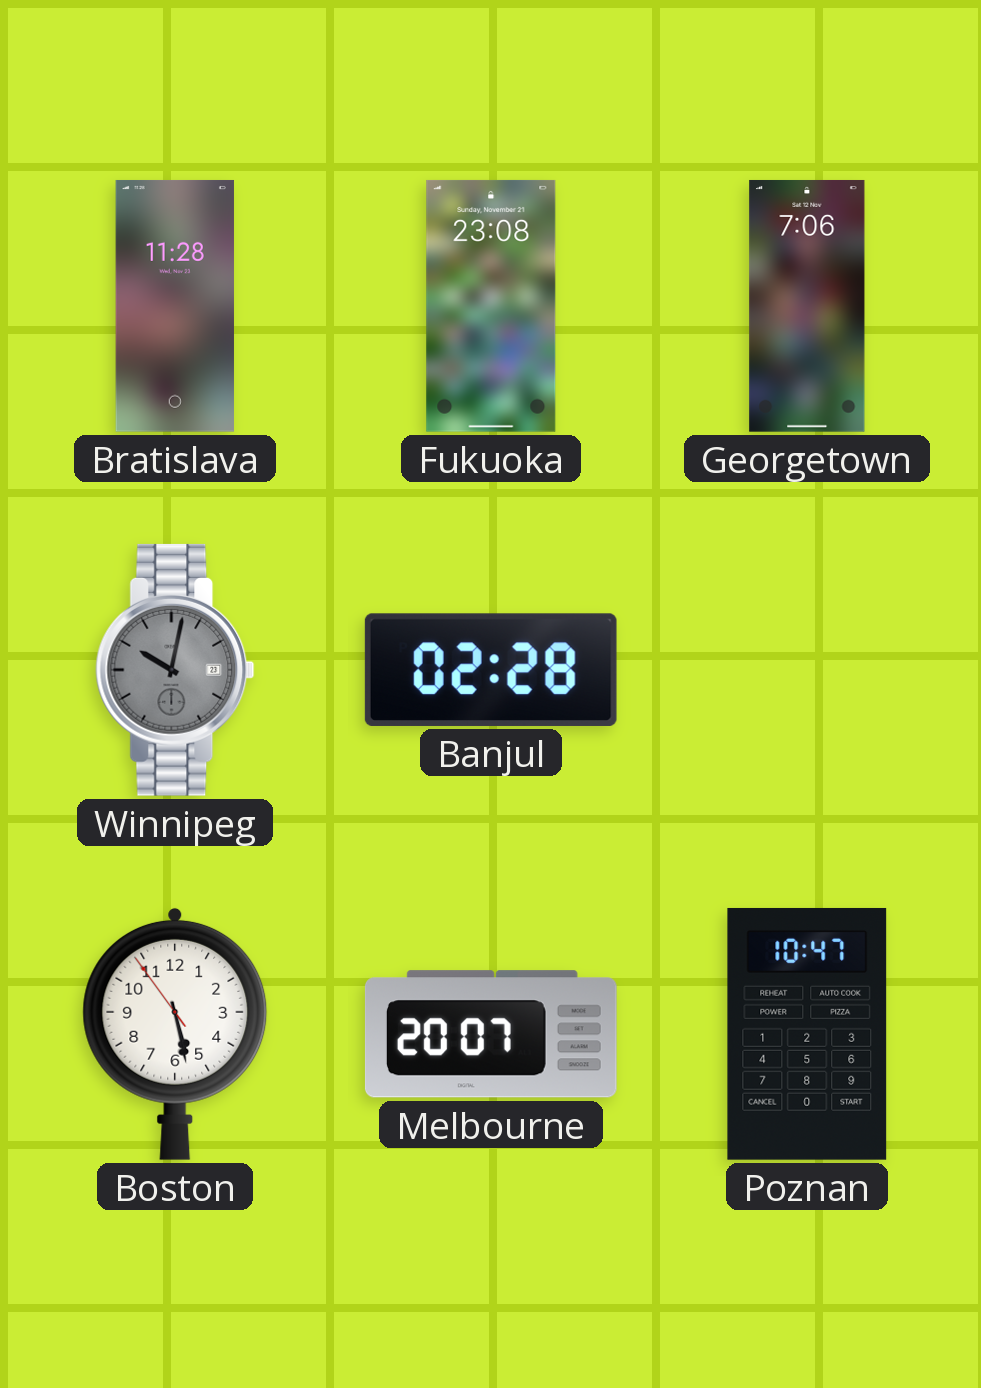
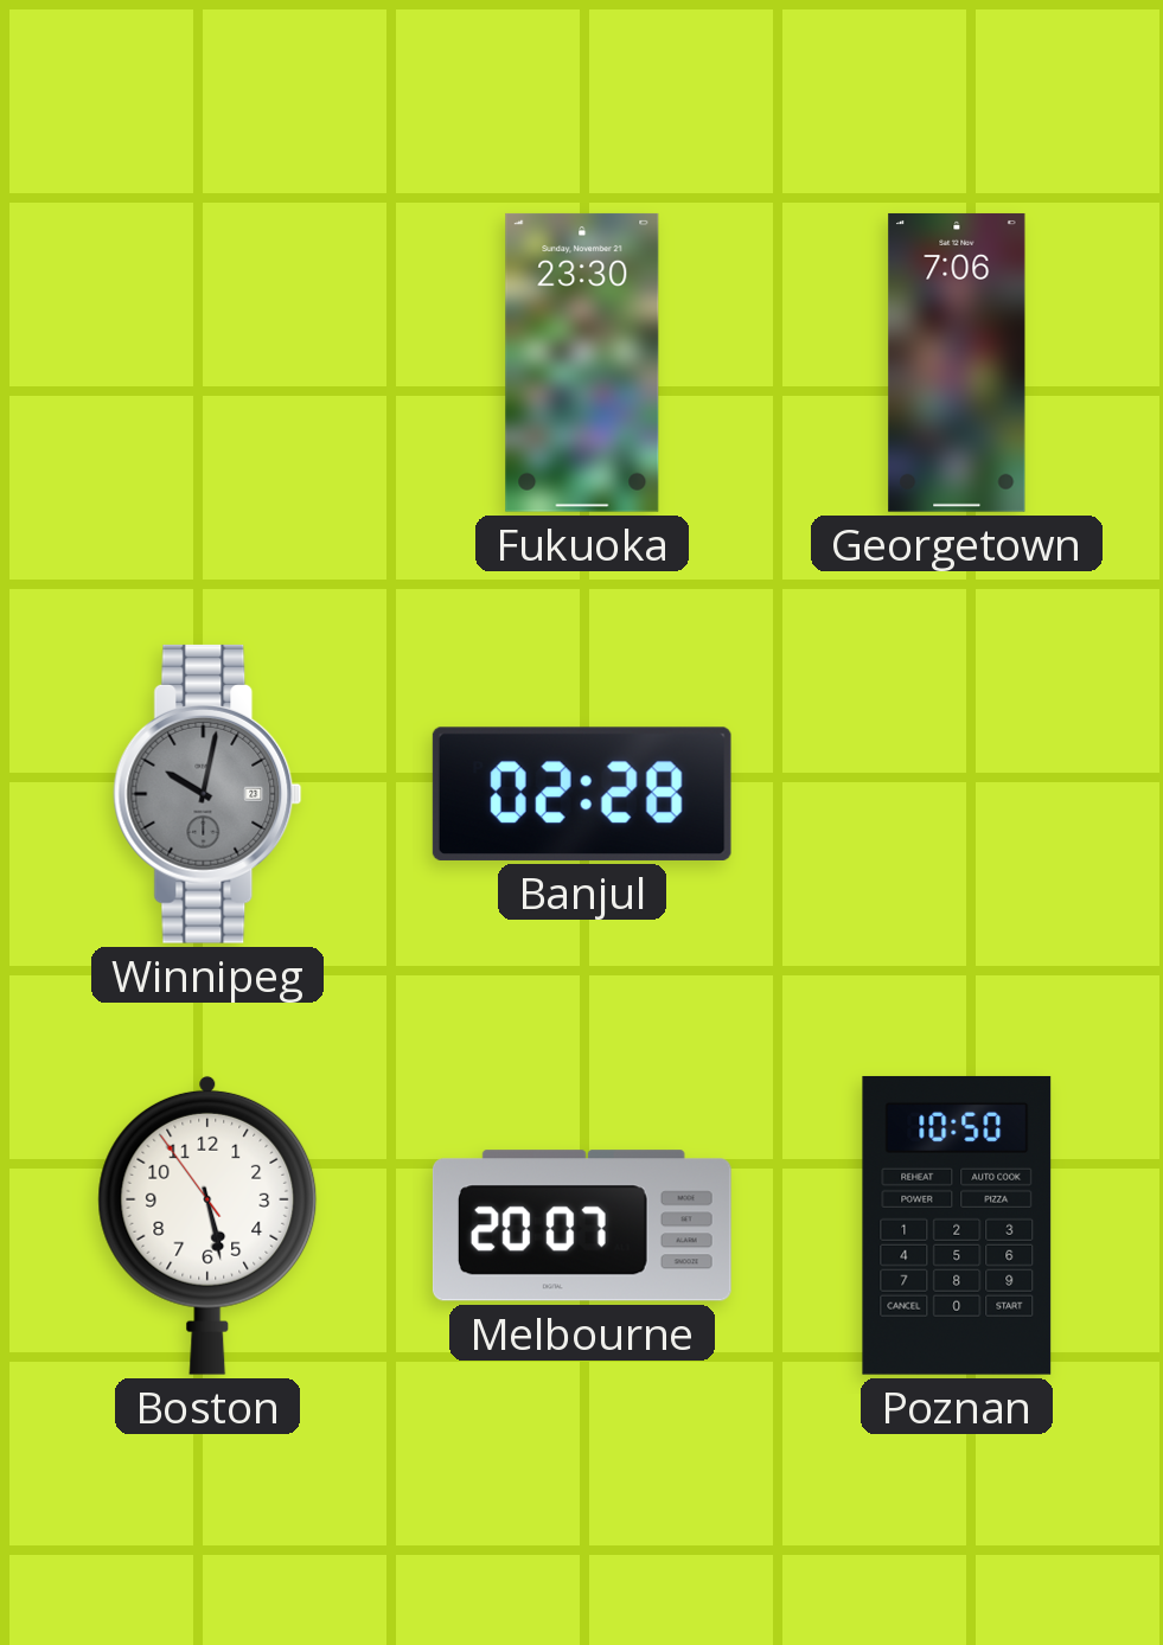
Bratislava: 11:28 -> none
Fukuoka: 23:08 -> 23:30
Poznan: 10:47 -> 10:50
